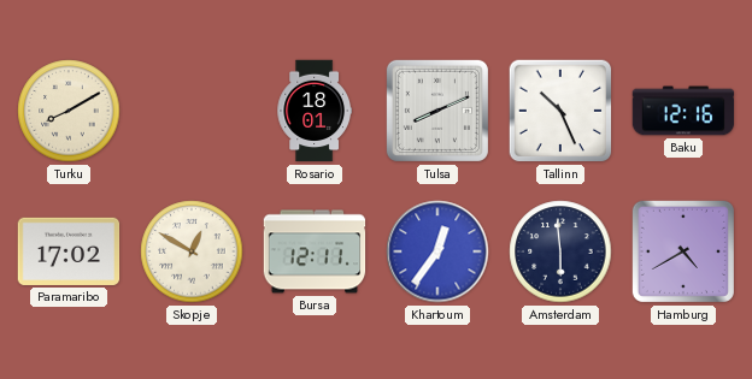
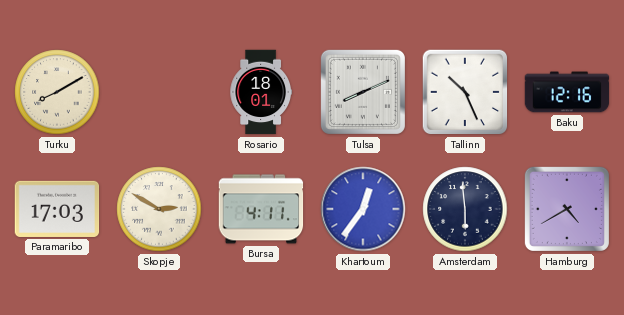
Paramaribo: 17:02 -> 17:03
Skopje: 12:50 -> 2:50
Bursa: 12:11 -> 4:11
